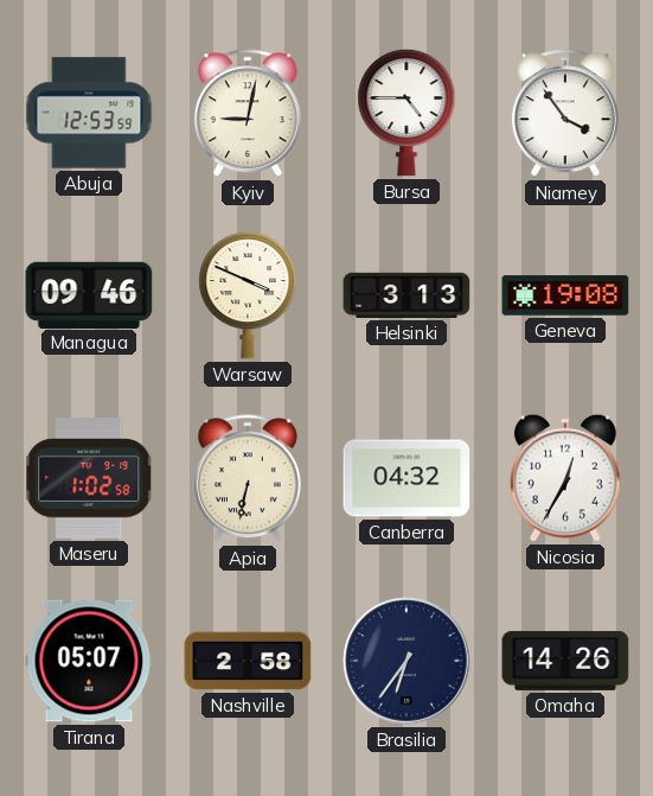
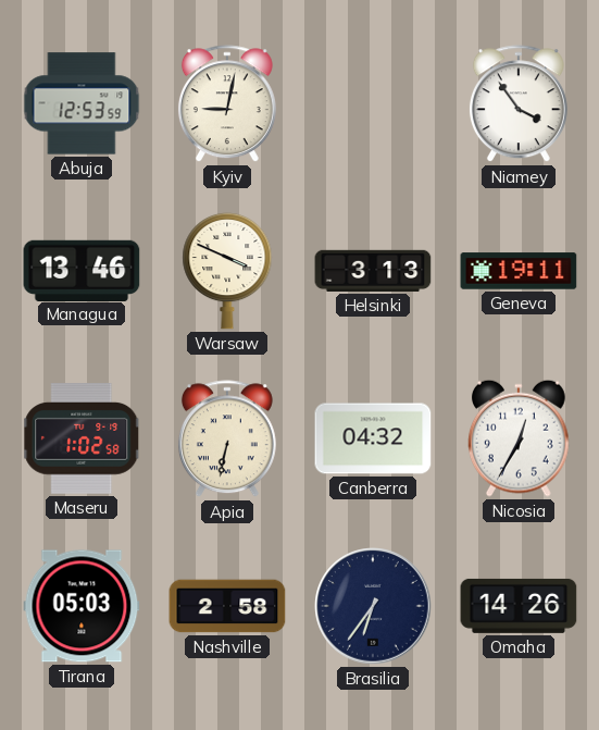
Bursa: 4:45 -> none
Managua: 09:46 -> 13:46
Geneva: 19:08 -> 19:11
Tirana: 05:07 -> 05:03
